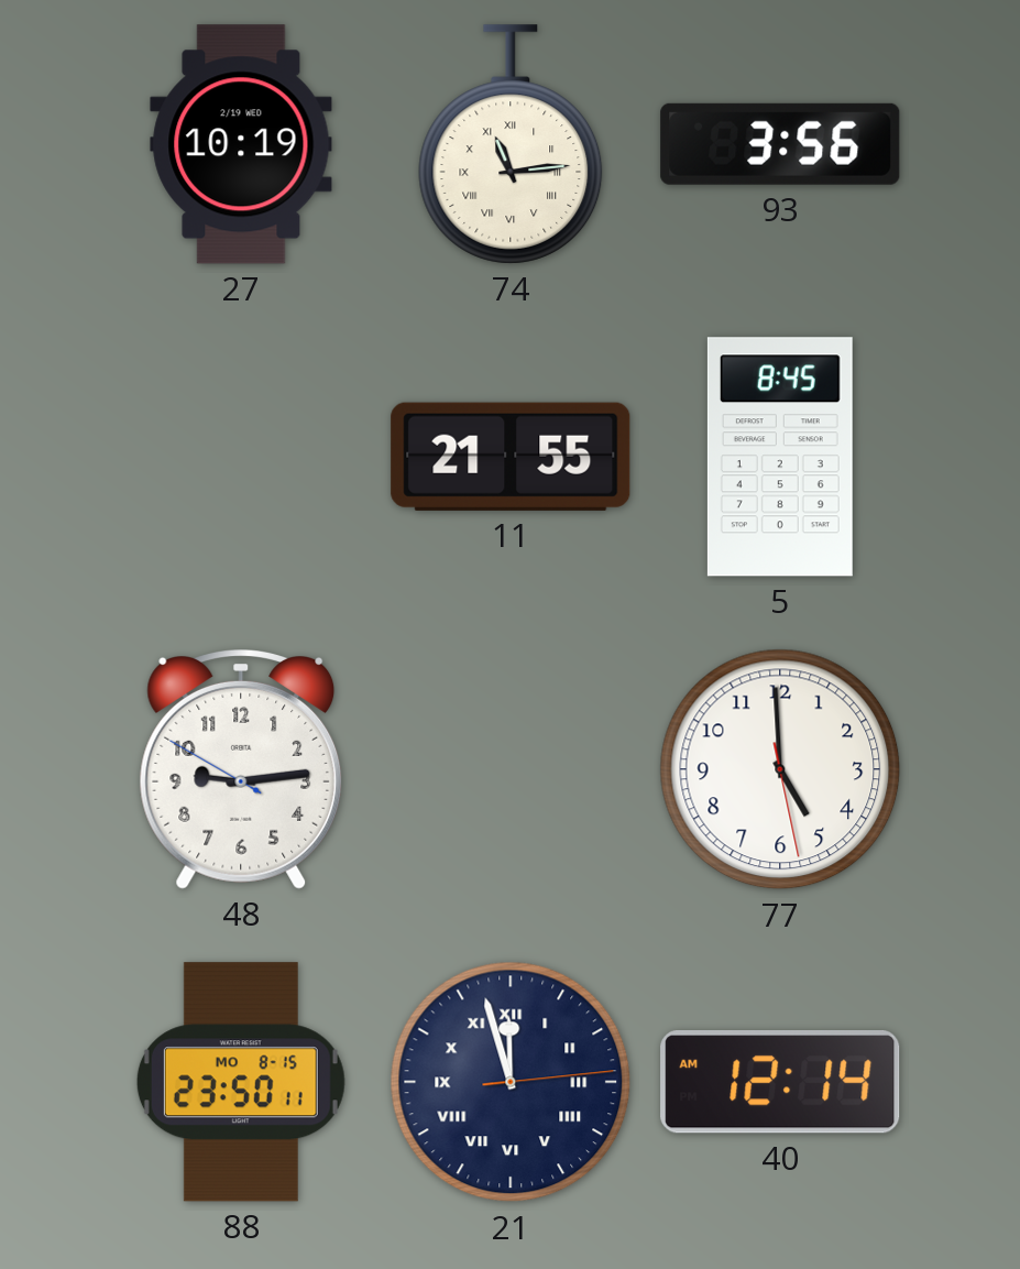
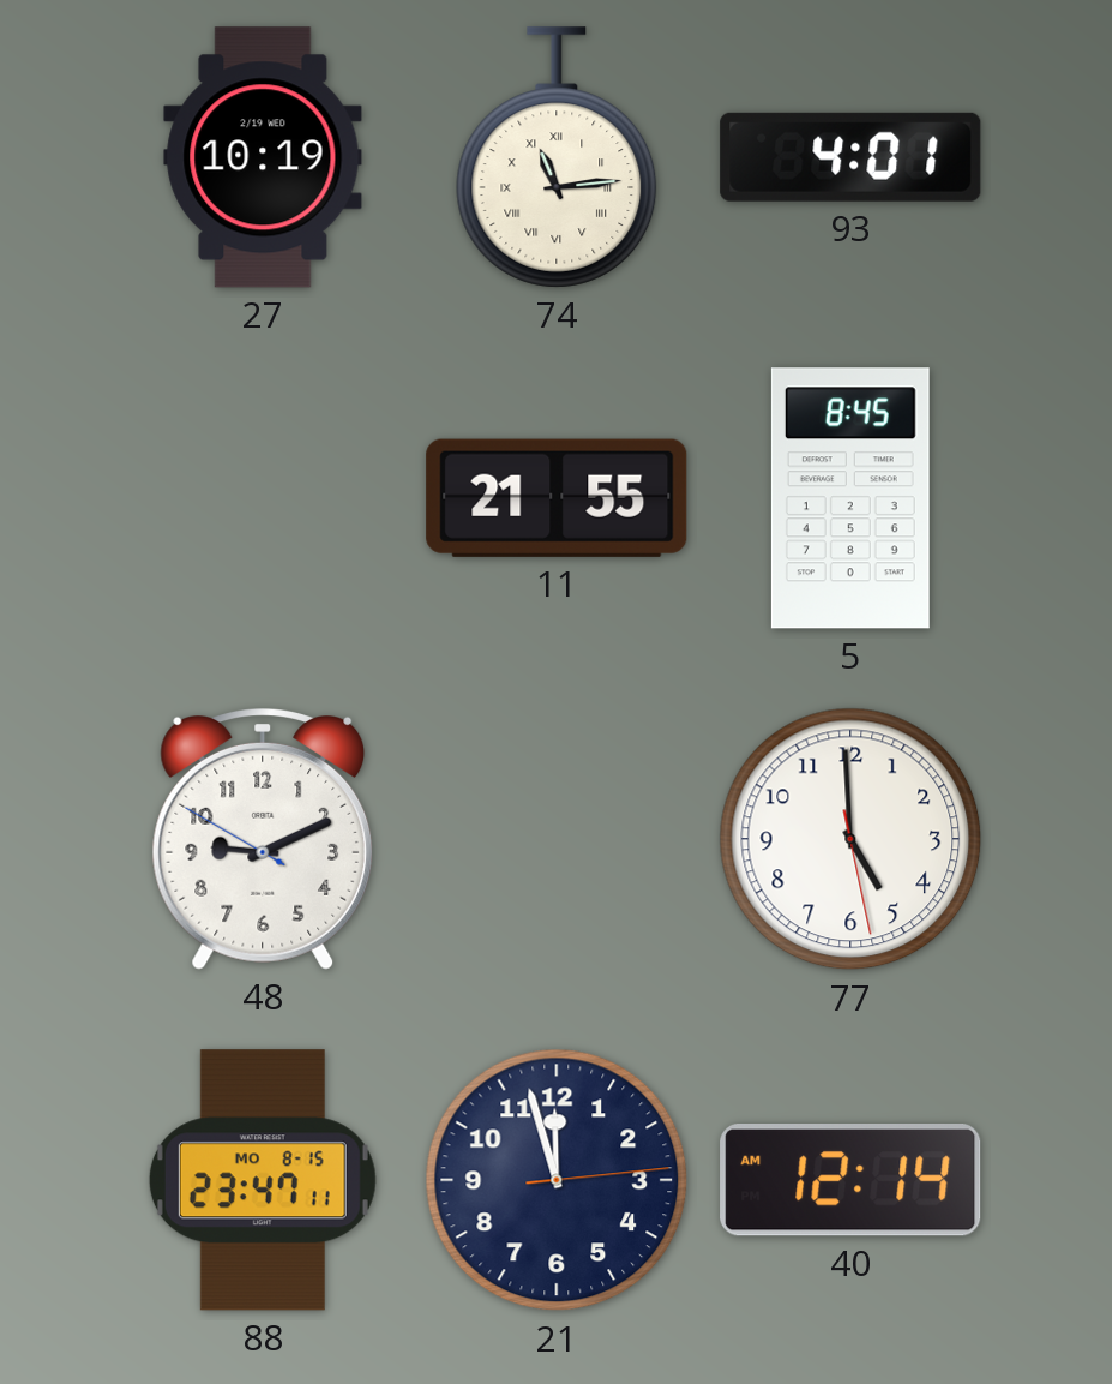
93: 3:56 -> 4:01
48: 9:13 -> 9:10
88: 23:50 -> 23:47
21 numerals: Roman -> Arabic
